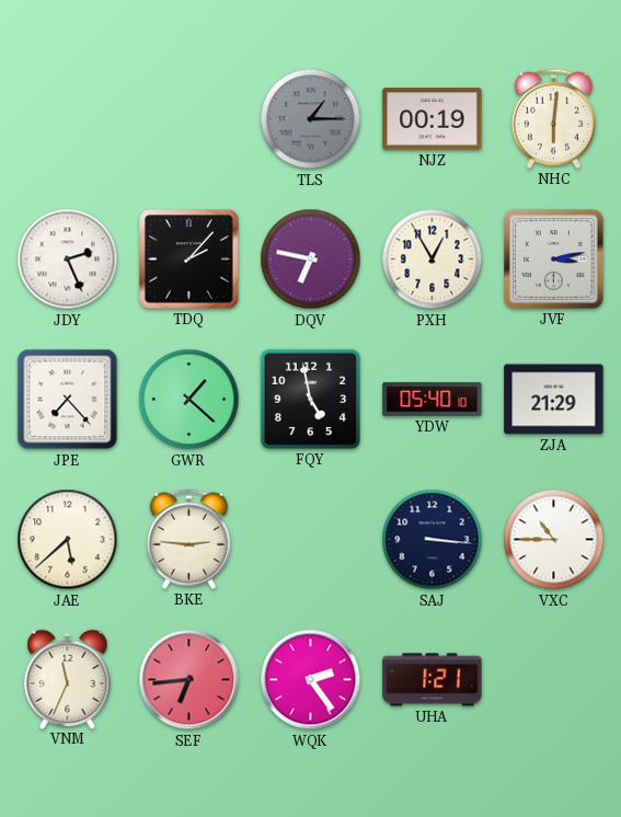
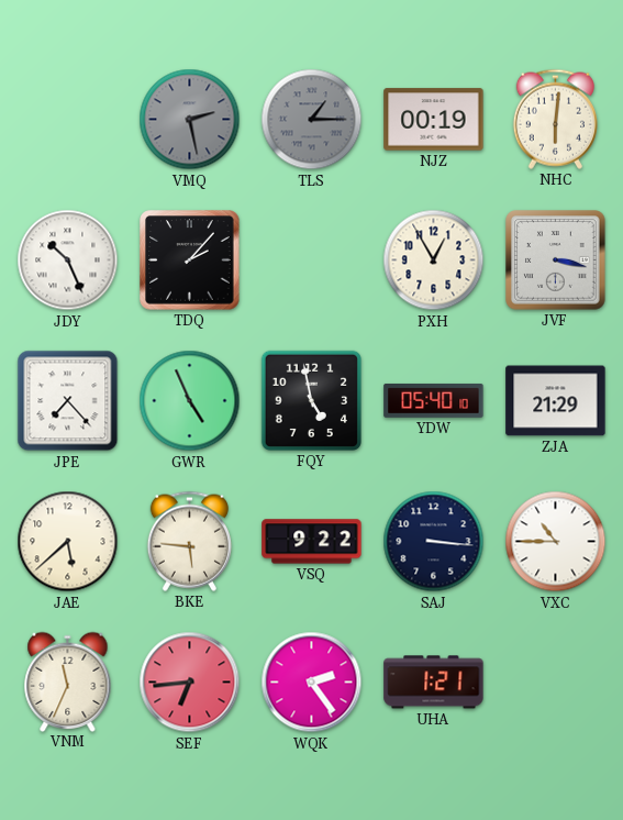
VMQ: none -> 2:28
JDY: 2:26 -> 10:26
DQV: 6:47 -> none
JVF: 3:13 -> 3:17
GWR: 1:22 -> 4:56
BKE: 2:46 -> 5:46
VSQ: none -> 9:22
